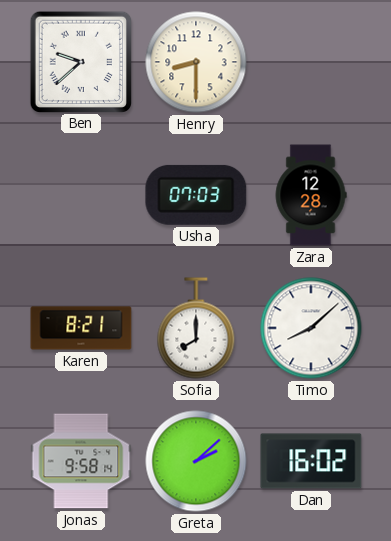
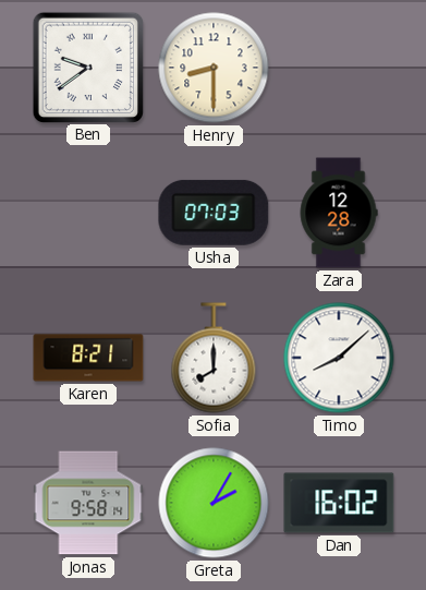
Ben: 9:38 -> 9:39
Greta: 2:08 -> 2:05
